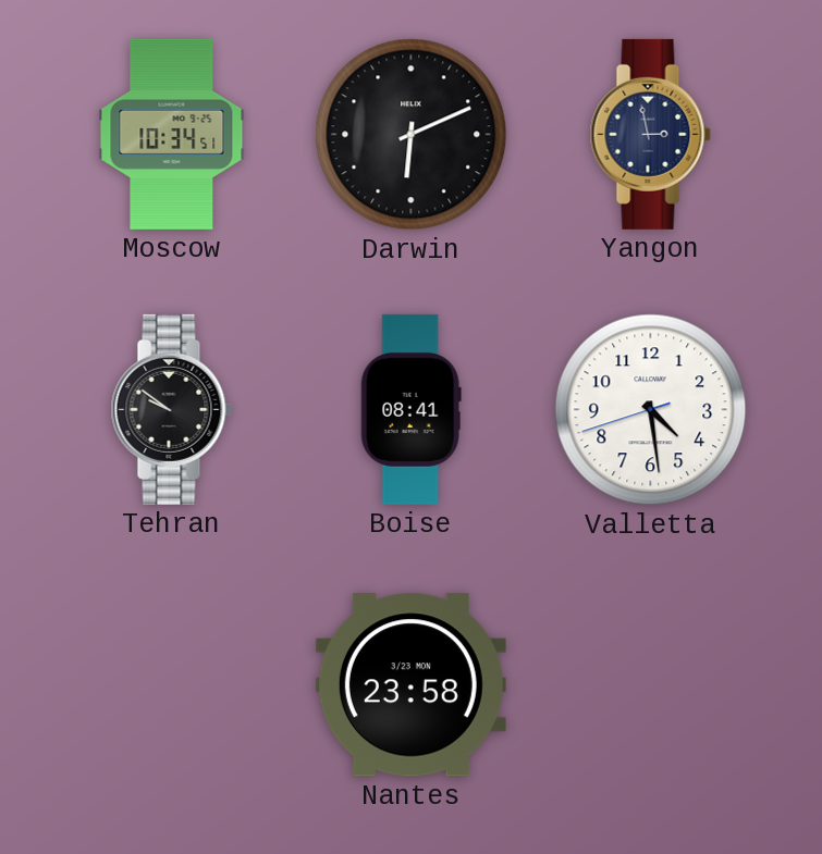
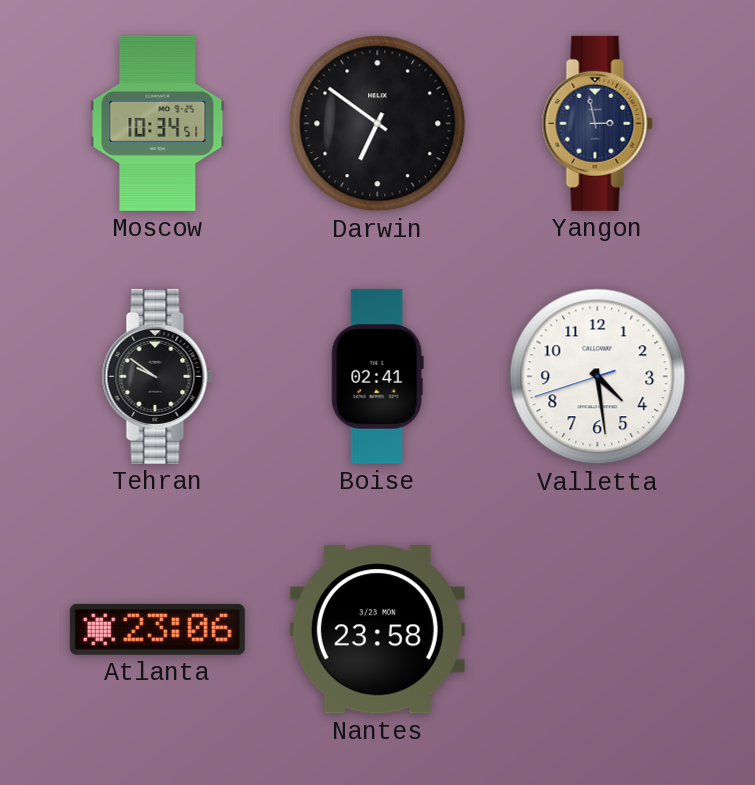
Darwin: 6:11 -> 6:51
Boise: 08:41 -> 02:41
Atlanta: none -> 23:06
